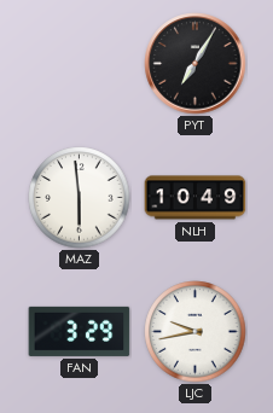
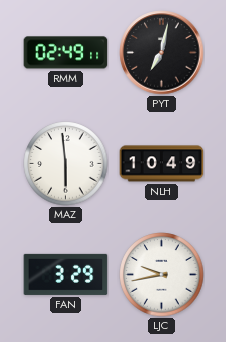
RMM: none -> 02:49
PYT: 7:05 -> 7:02
